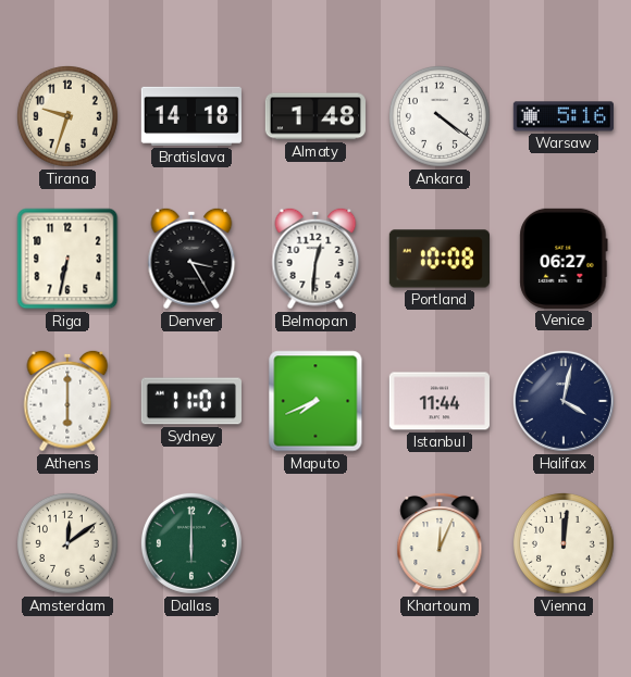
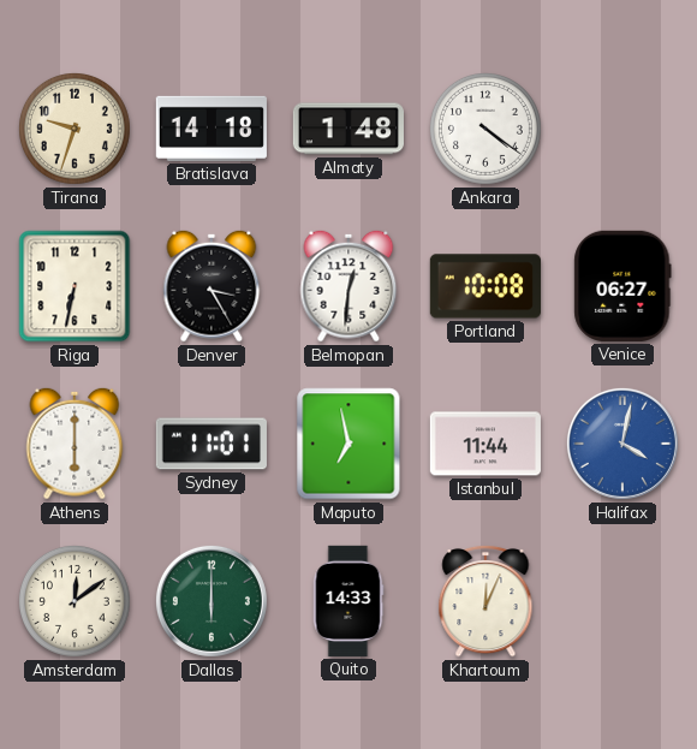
Warsaw: 5:16 -> none
Maputo: 7:41 -> 6:58
Halifax dial: navy -> blue
Quito: none -> 14:33
Vienna: 12:01 -> none
